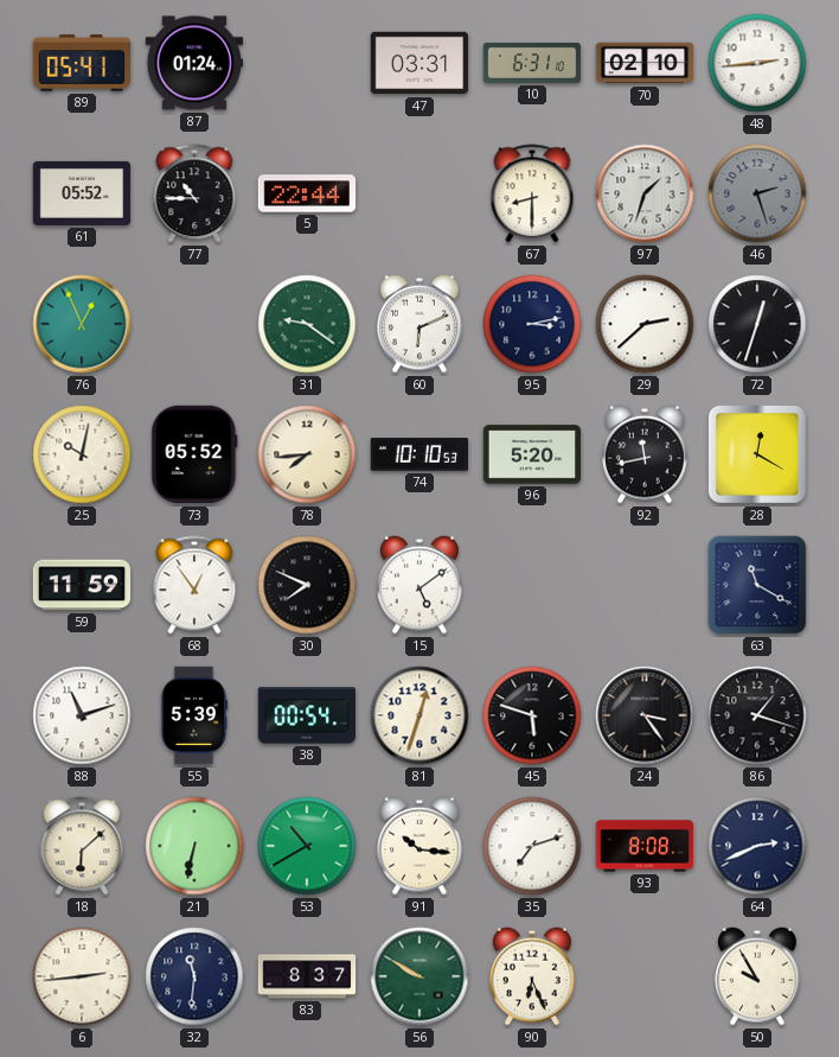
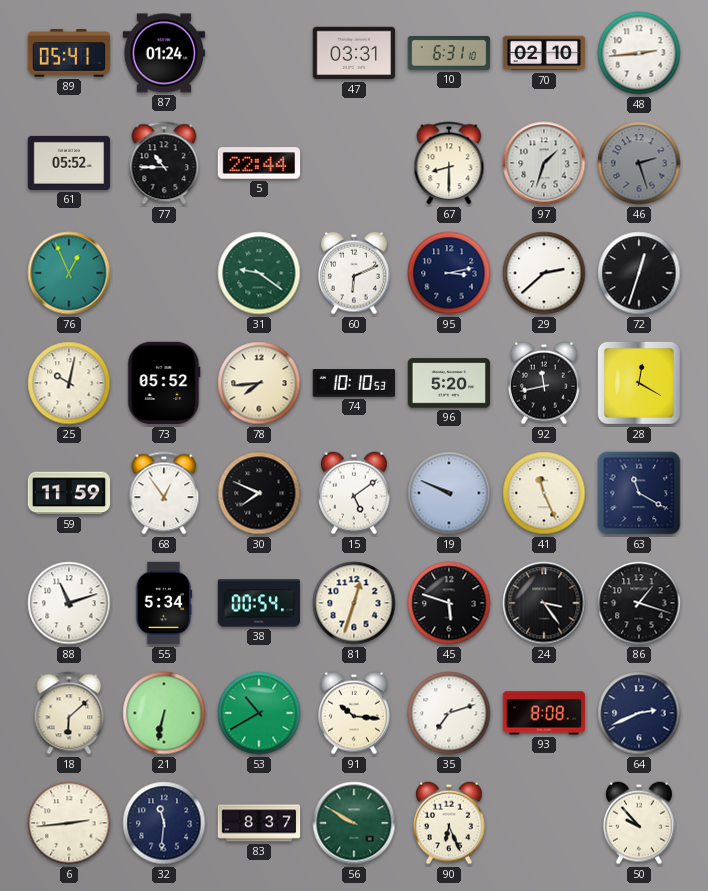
19: none -> 9:49
41: none -> 11:26
55: 5:39 -> 5:34
50: 9:55 -> 9:53
